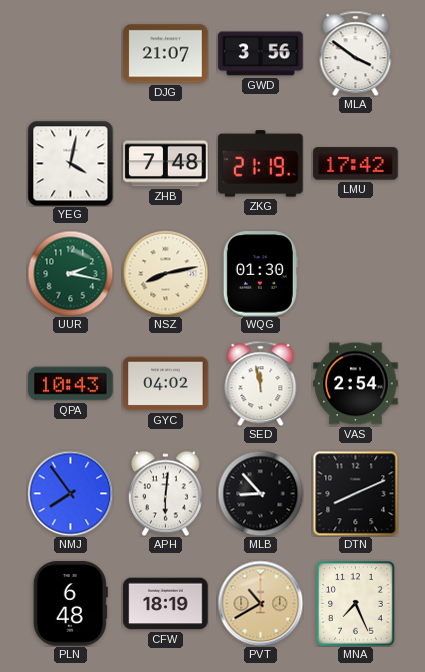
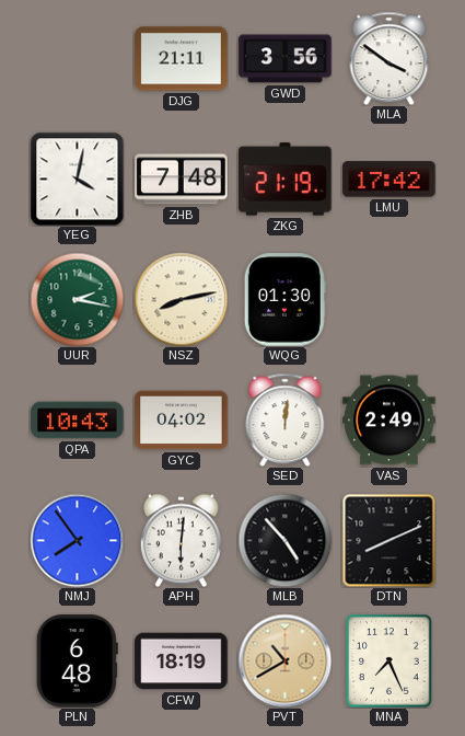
DJG: 21:07 -> 21:11
SED: 11:58 -> 12:01
VAS: 2:54 -> 2:49
MLB: 8:53 -> 4:53
